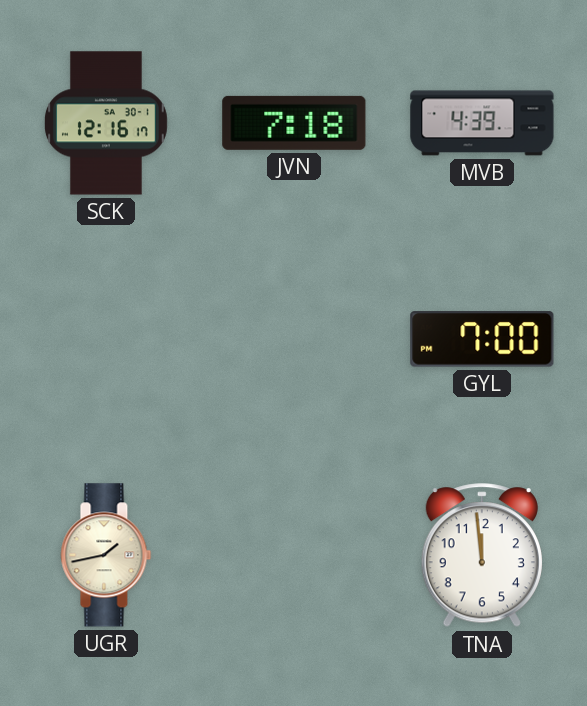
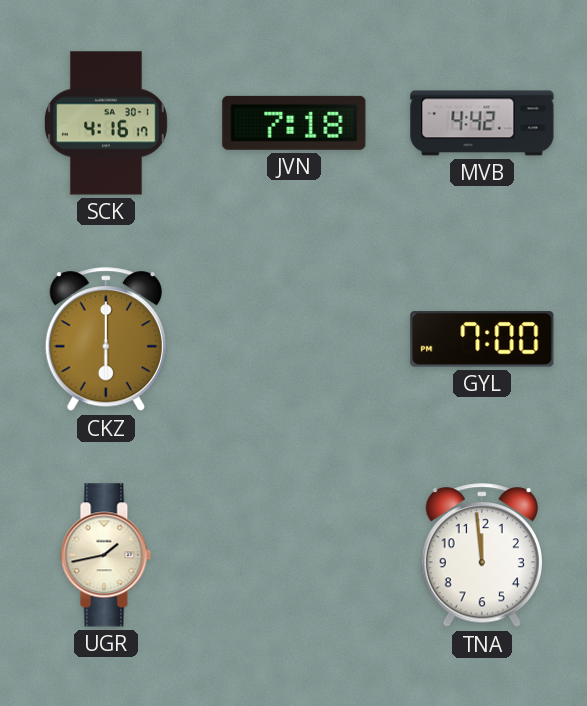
SCK: 12:16 -> 4:16
MVB: 4:39 -> 4:42
CKZ: none -> 6:00
